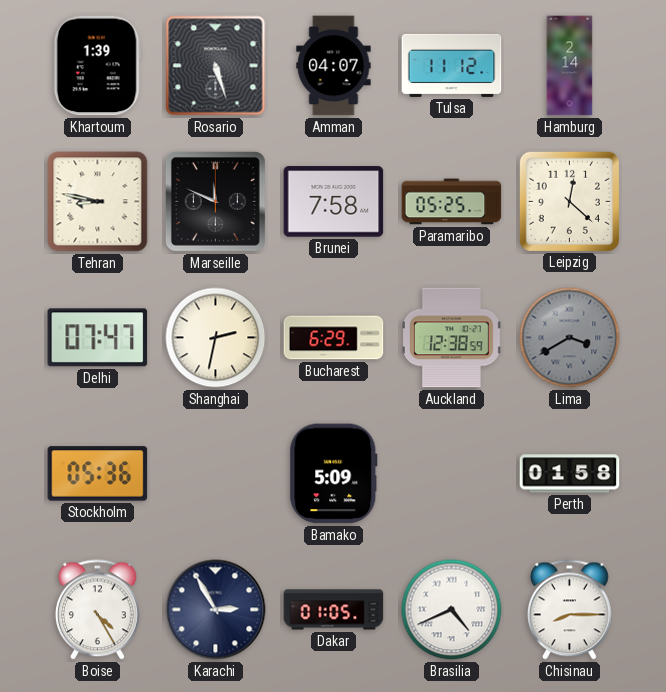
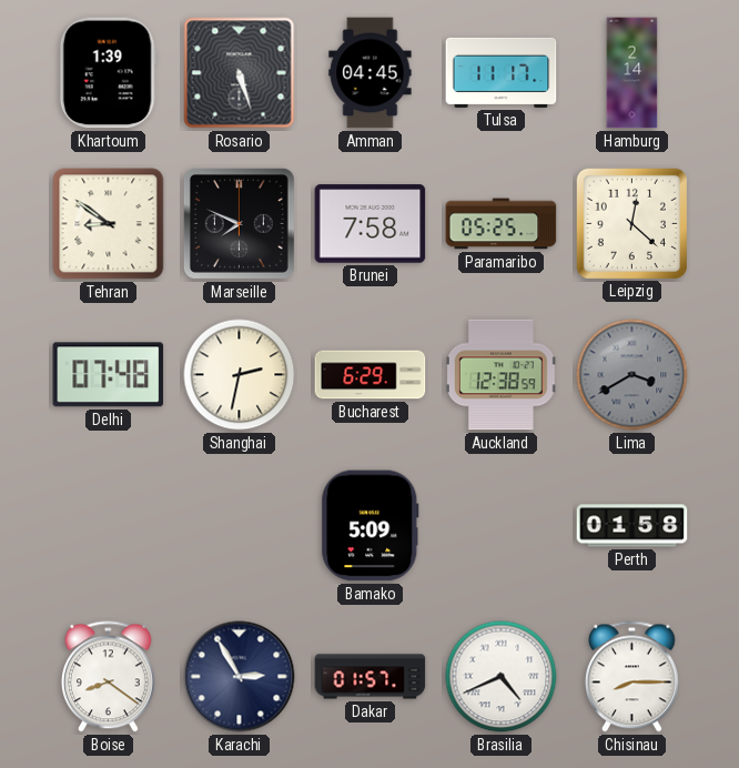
Amman: 04:07 -> 04:45
Tulsa: 11:12 -> 11:17
Tehran: 8:47 -> 8:51
Marseille: 11:49 -> 7:49
Delhi: 07:47 -> 07:48
Stockholm: 05:36 -> none
Boise: 4:25 -> 8:21
Dakar: 01:05 -> 01:57
